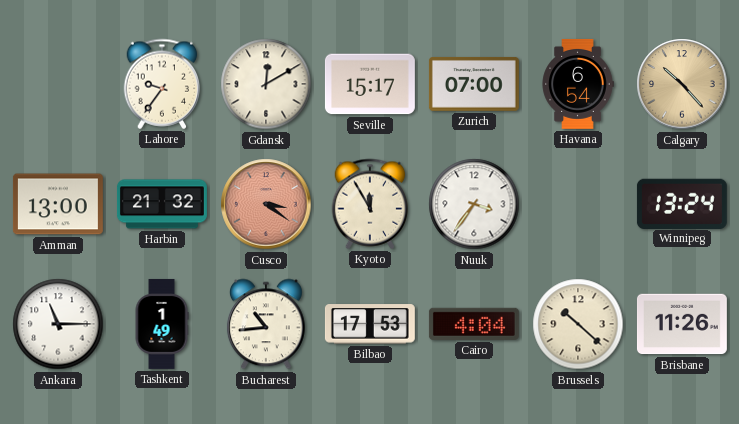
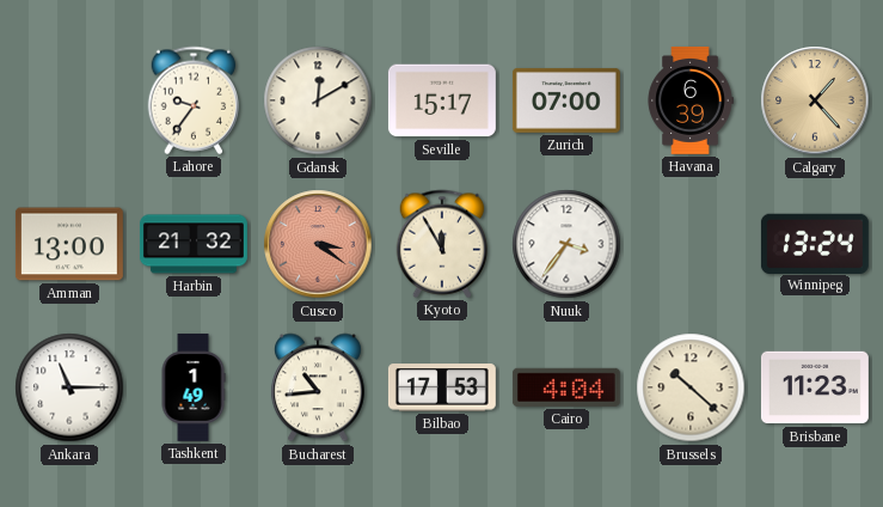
Havana: 6:54 -> 6:39
Calgary: 10:23 -> 1:23
Brisbane: 11:26 -> 11:23
